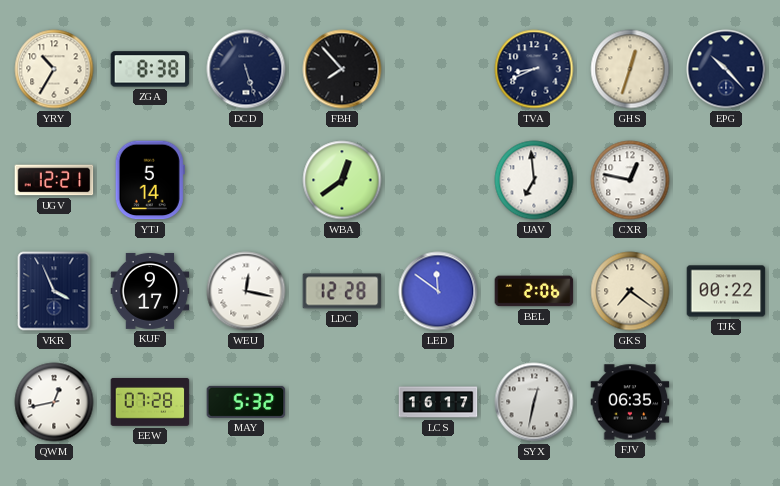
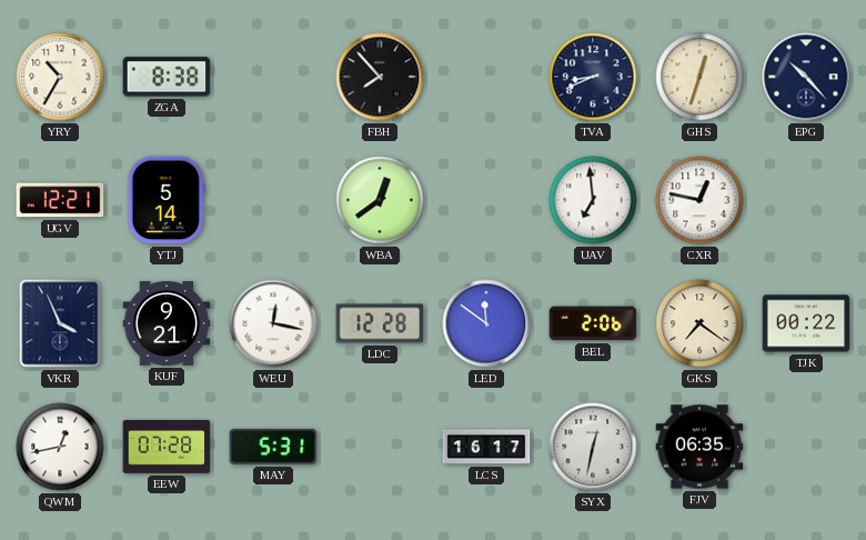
DCD: 5:27 -> none
KUF: 9:17 -> 9:21
MAY: 5:32 -> 5:31
